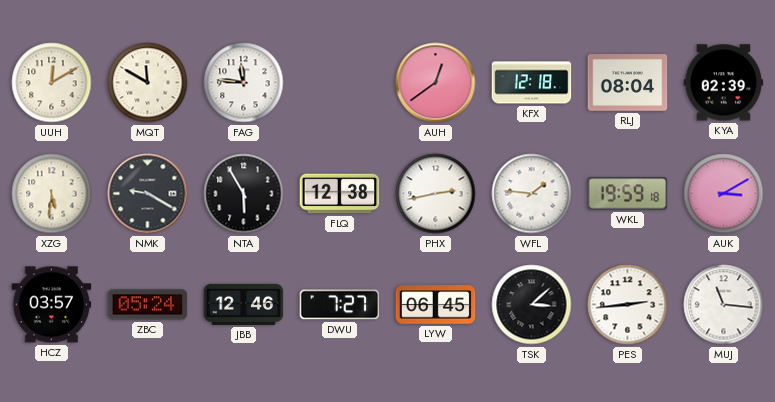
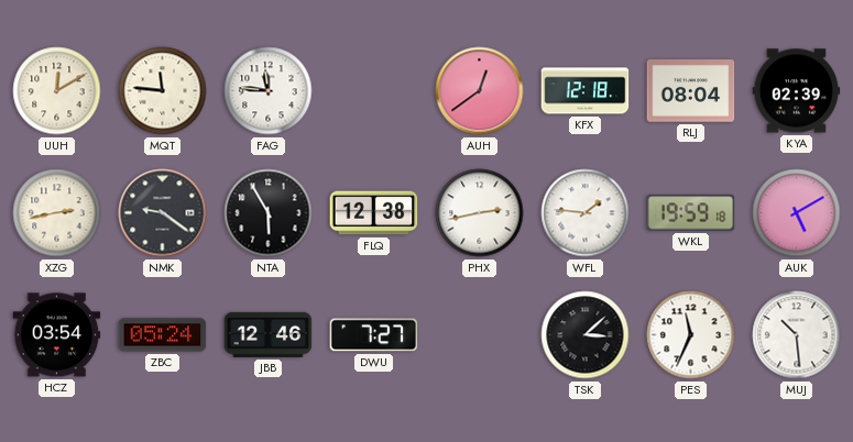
MQT: 11:50 -> 11:46
XZG: 5:31 -> 2:43
NMK: 9:20 -> 9:21
AUK: 3:10 -> 5:10
HCZ: 03:57 -> 03:54
LYW: 06:45 -> none
PES: 2:44 -> 11:34
MUJ: 11:16 -> 10:29
